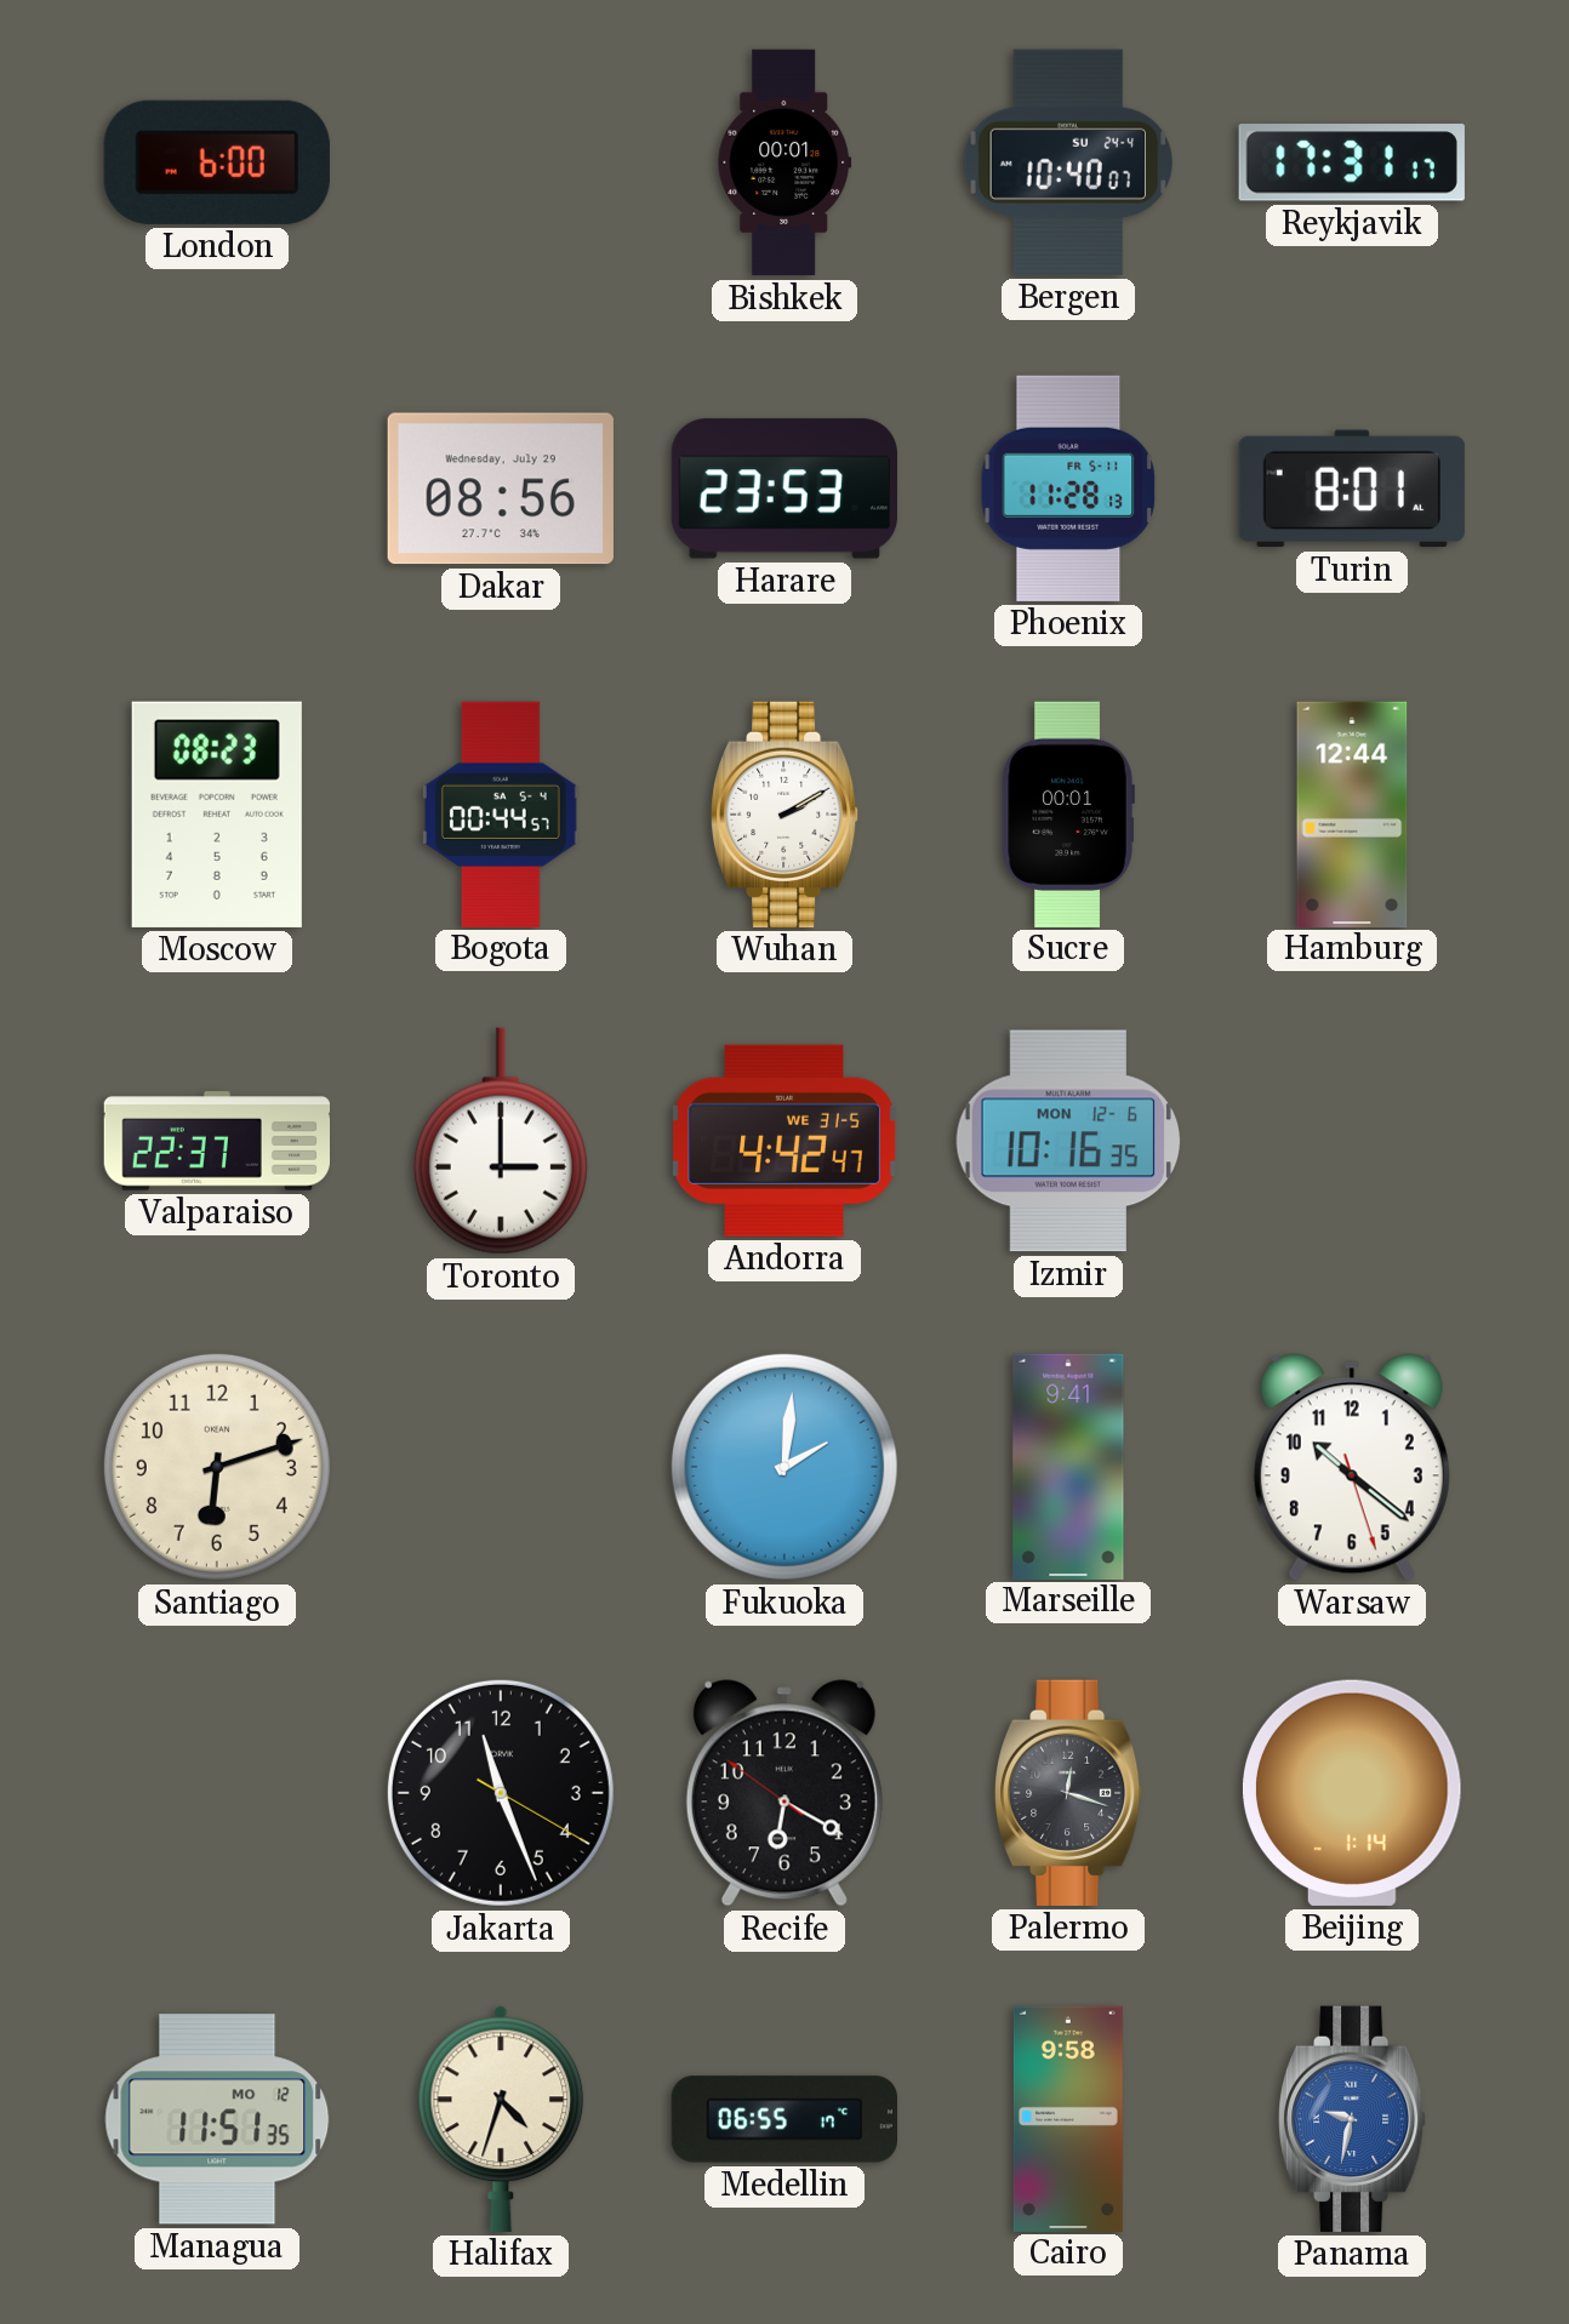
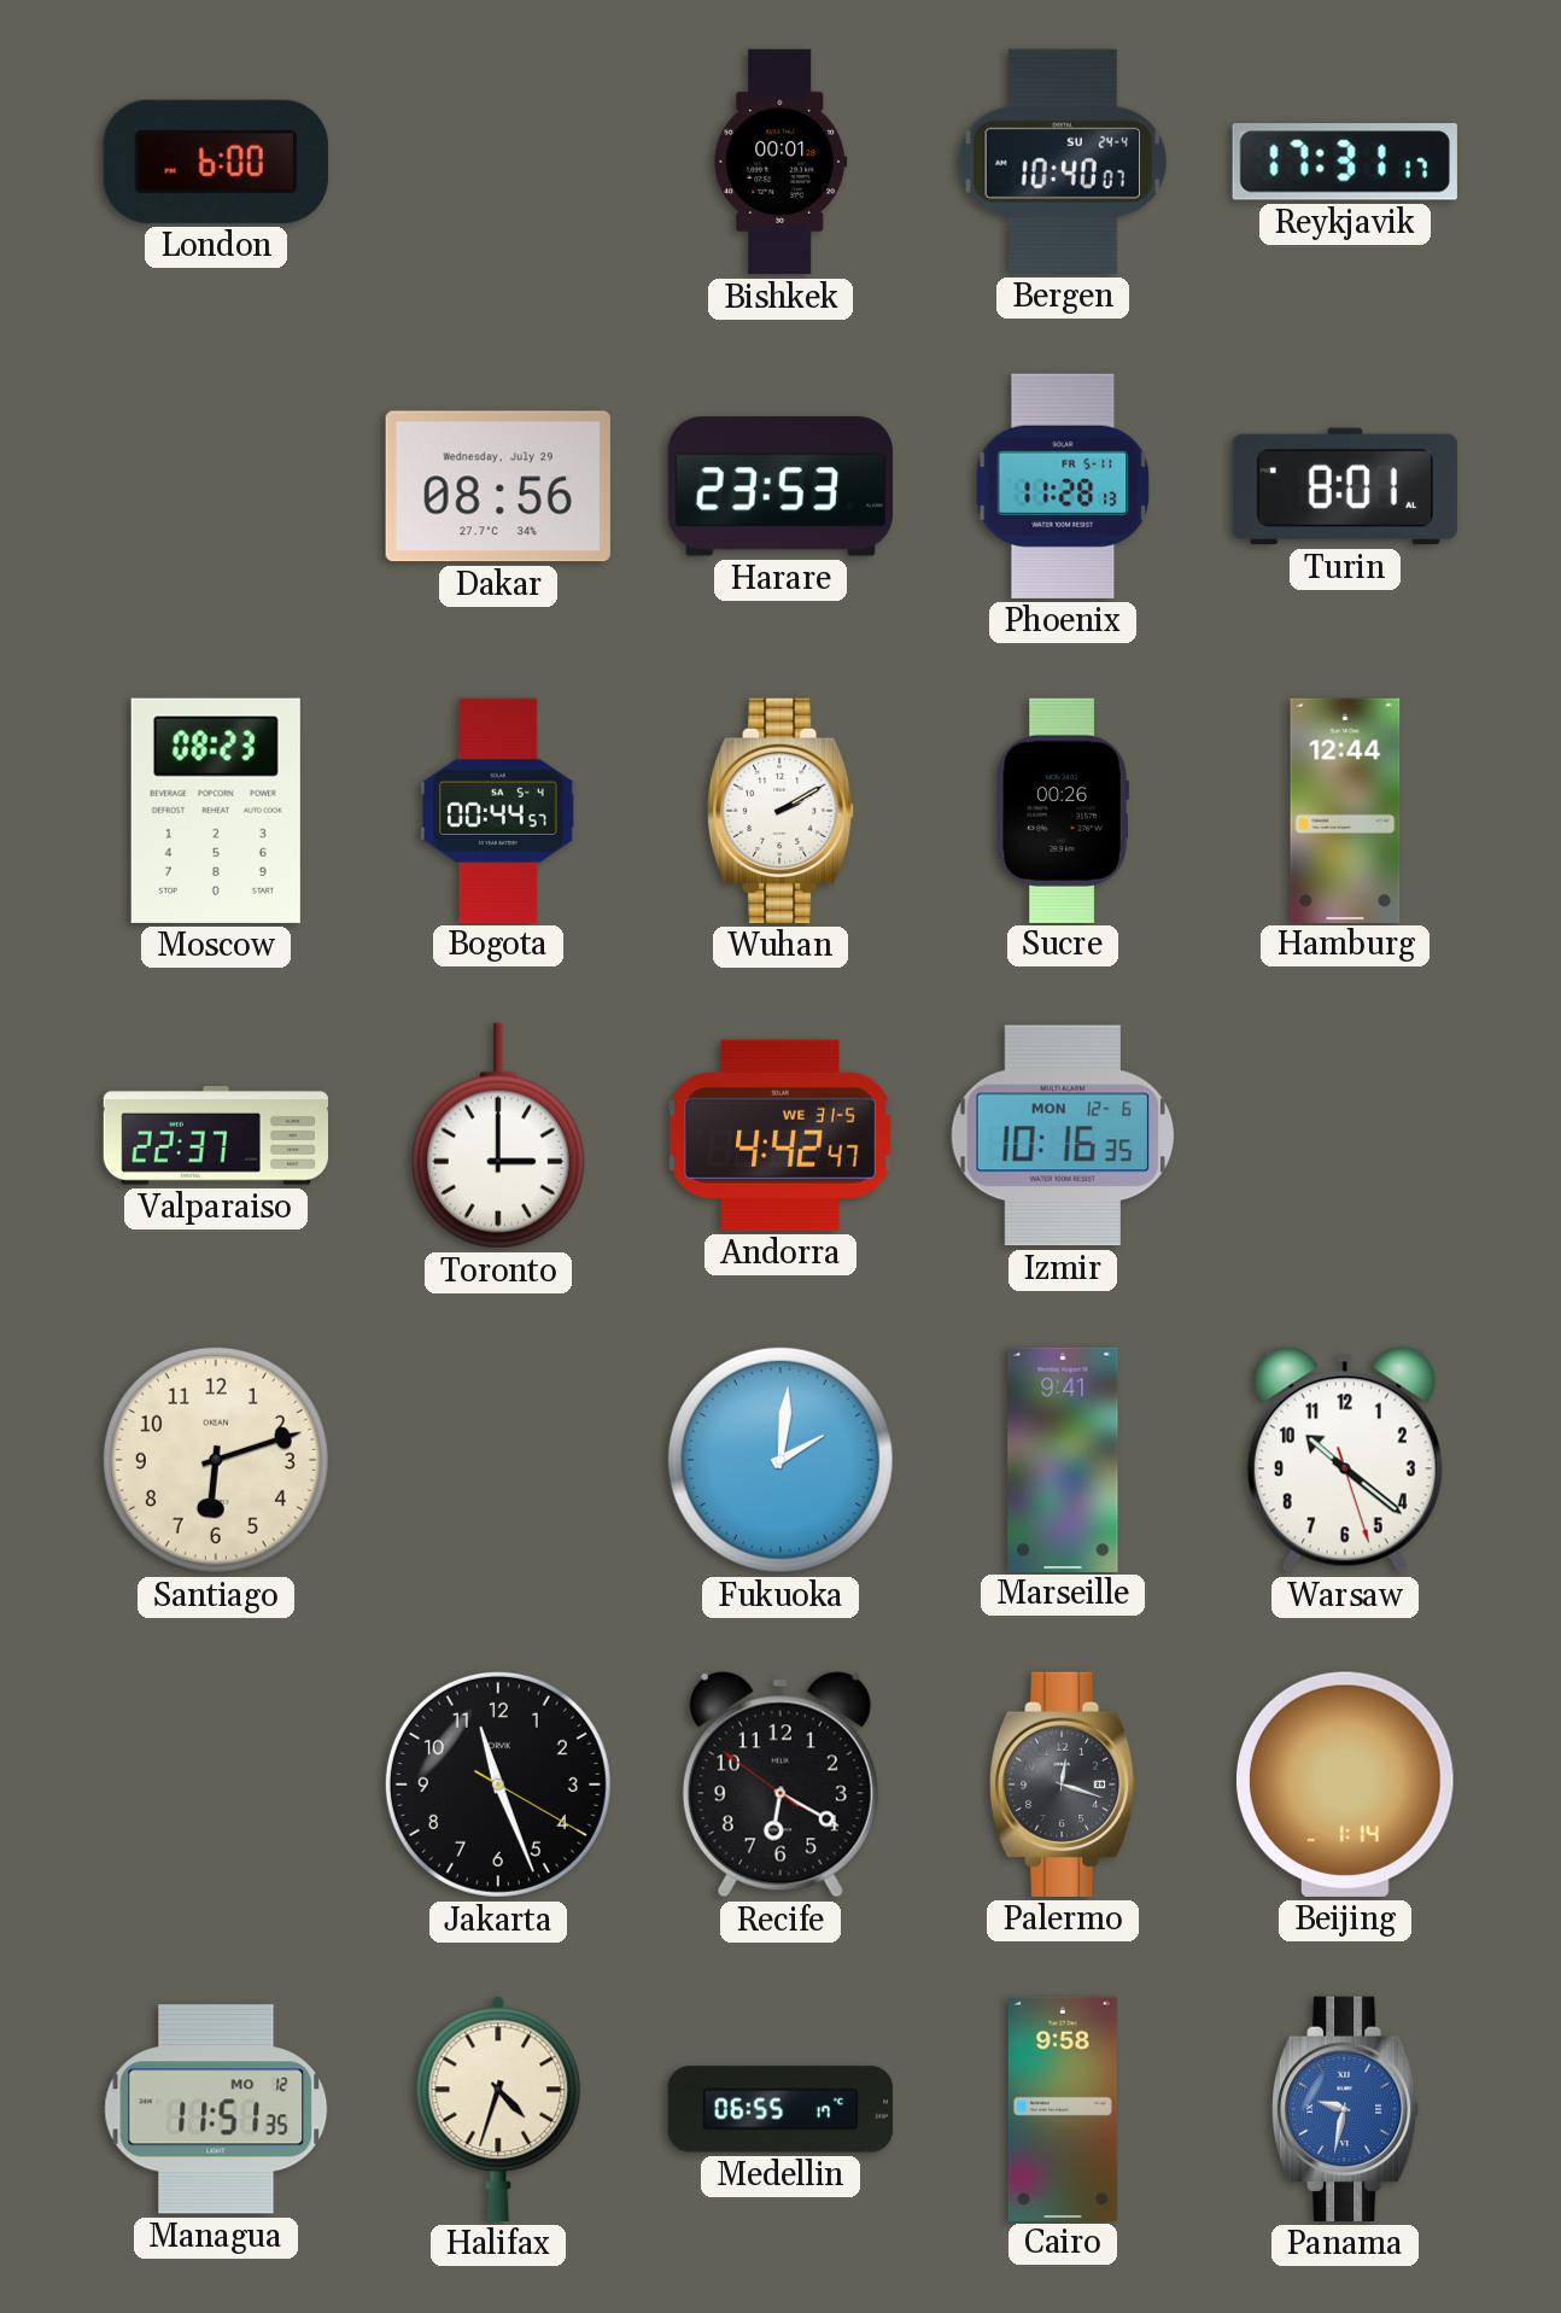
Sucre: 00:01 -> 00:26
